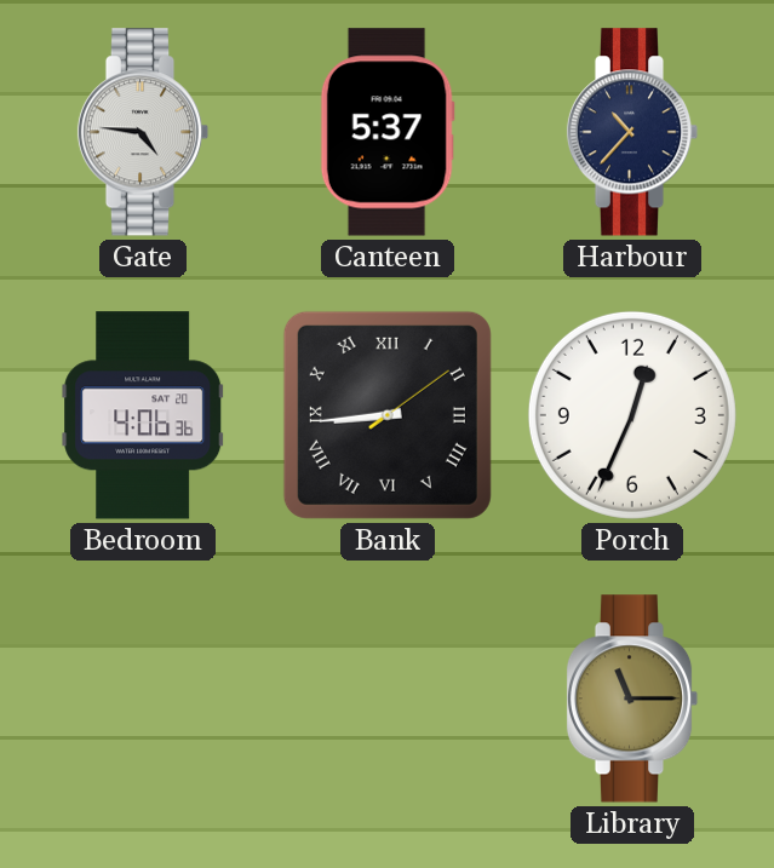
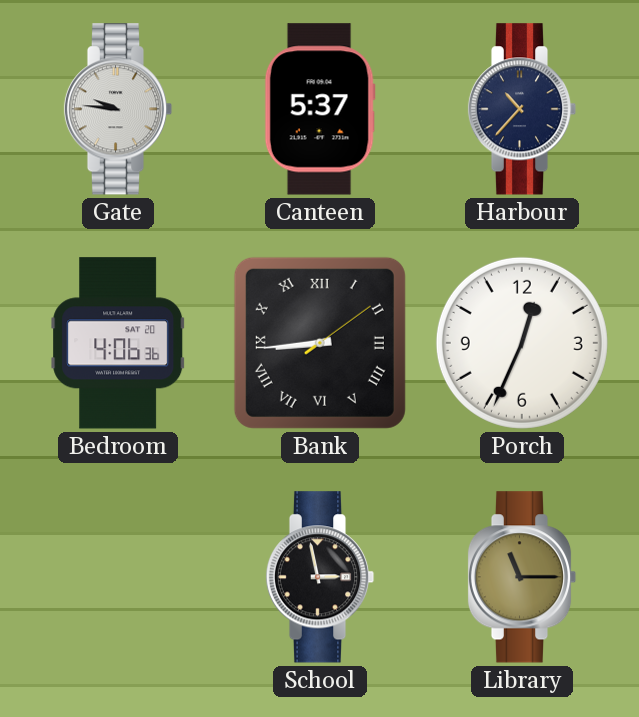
Gate: 4:46 -> 9:46
School: none -> 2:58
